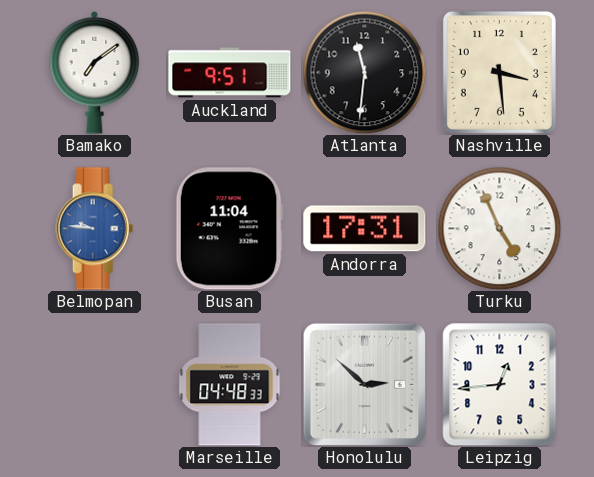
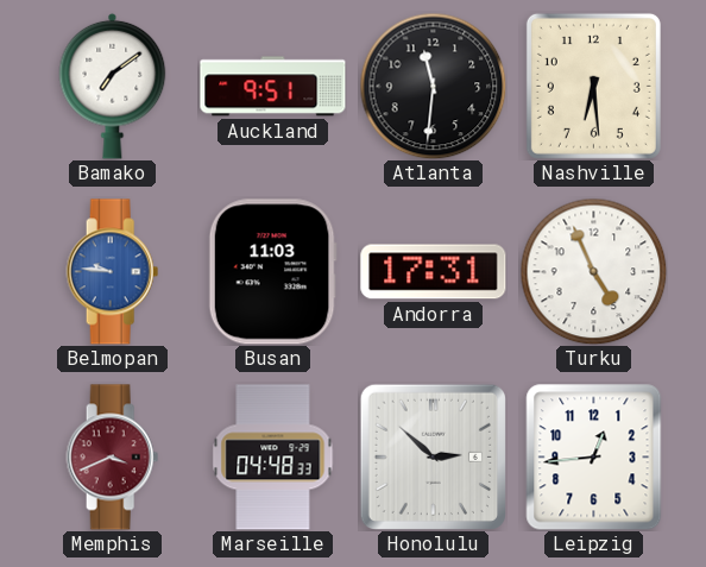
Nashville: 3:29 -> 6:29
Busan: 11:04 -> 11:03
Memphis: none -> 3:41
